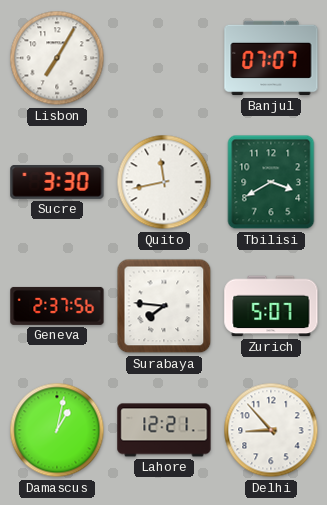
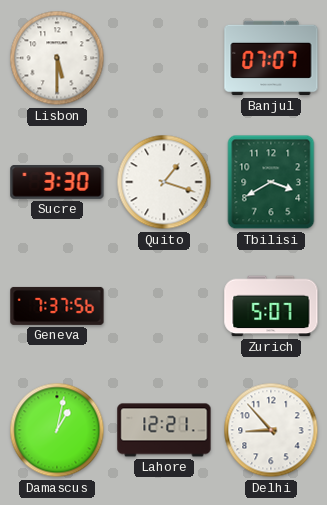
Lisbon: 7:05 -> 5:30
Quito: 11:43 -> 1:18
Geneva: 2:37 -> 7:37
Surabaya: 7:46 -> none
